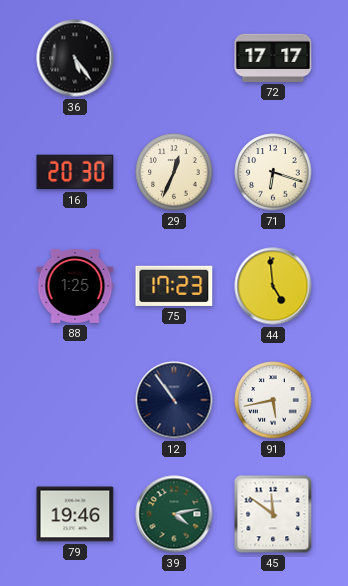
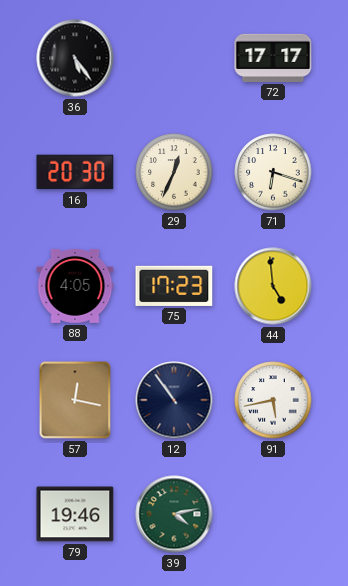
88: 1:25 -> 4:05
57: none -> 12:17
45: 11:51 -> none
